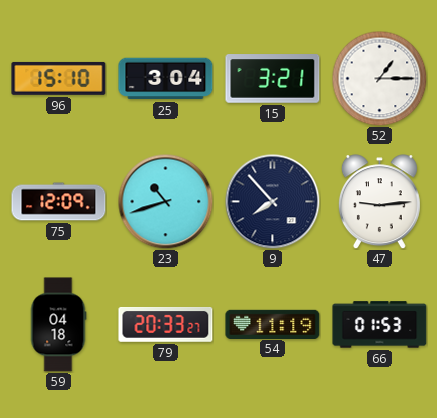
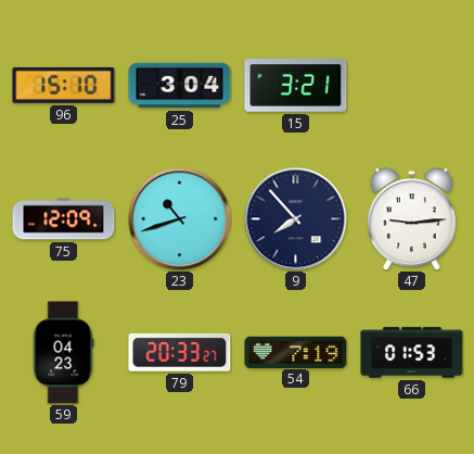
52: 1:15 -> none
59: 04:18 -> 04:23
54: 11:19 -> 7:19
